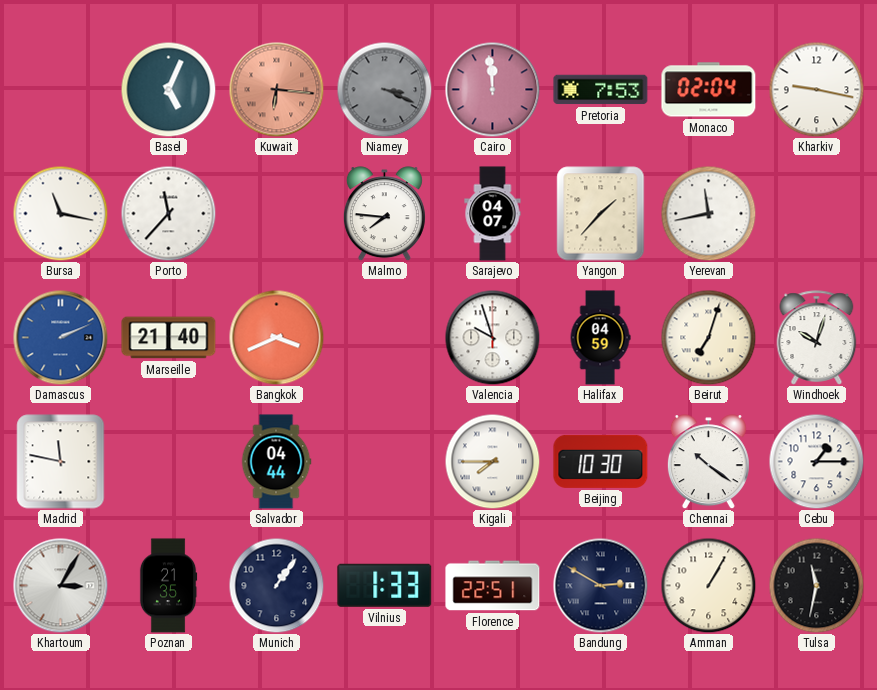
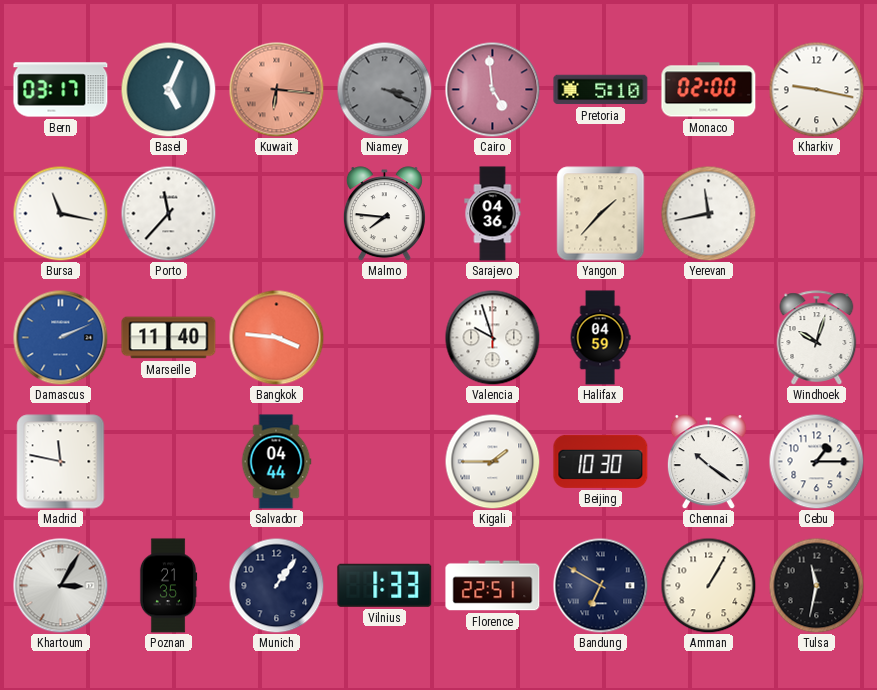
Bern: none -> 03:17
Cairo: 11:59 -> 4:59
Pretoria: 7:53 -> 5:10
Monaco: 02:04 -> 02:00
Sarajevo: 04:07 -> 04:36
Marseille: 21:40 -> 11:40
Bangkok: 3:41 -> 3:46
Beirut: 7:03 -> none
Kigali: 7:45 -> 1:45
Bandung: 2:50 -> 6:50
